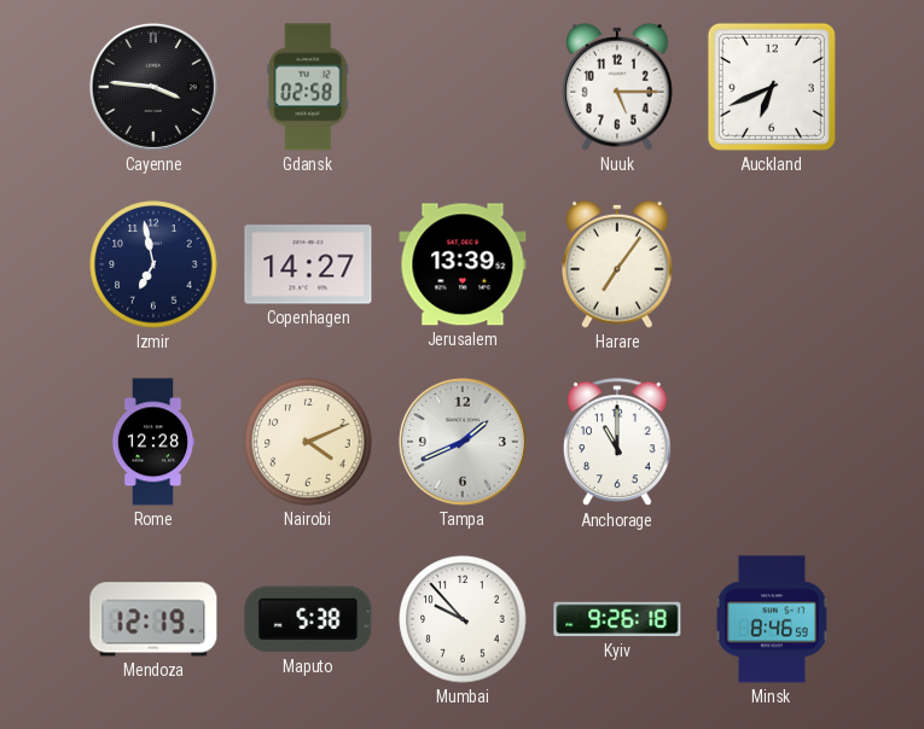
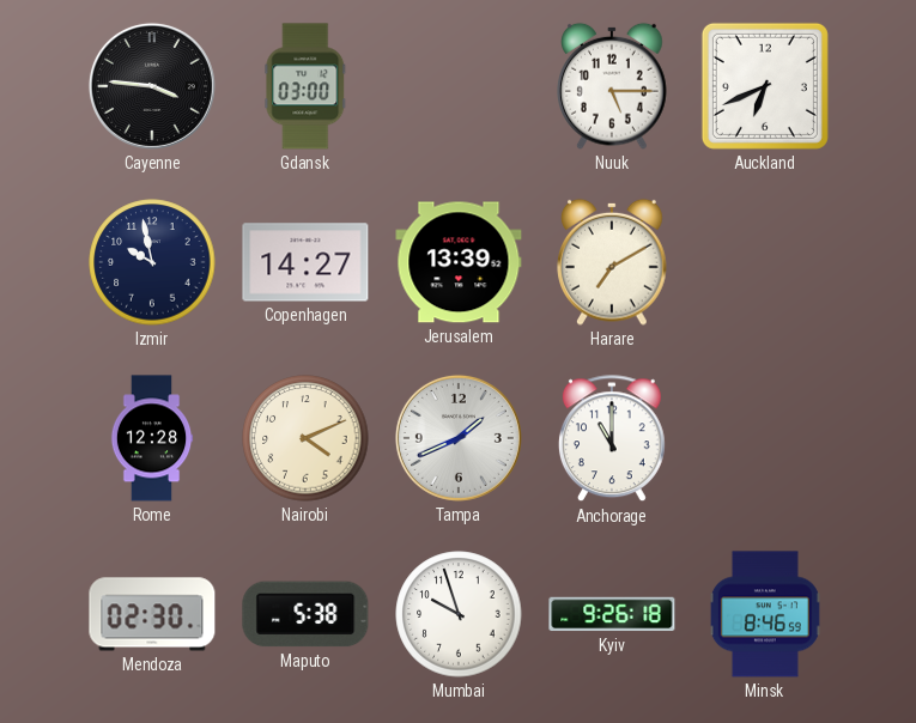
Gdansk: 02:58 -> 03:00
Izmir: 6:58 -> 9:58
Harare: 7:06 -> 7:10
Mendoza: 12:19 -> 02:30
Mumbai: 9:53 -> 9:57
